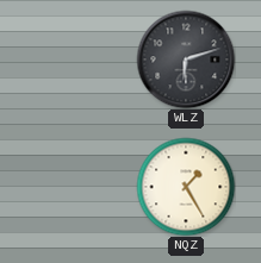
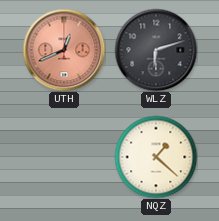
UTH: none -> 12:41
NQZ: 1:25 -> 1:22
